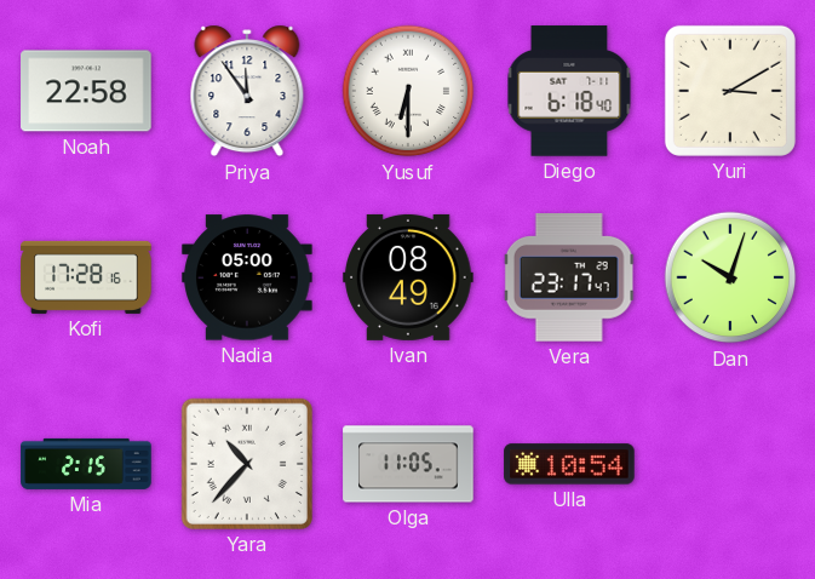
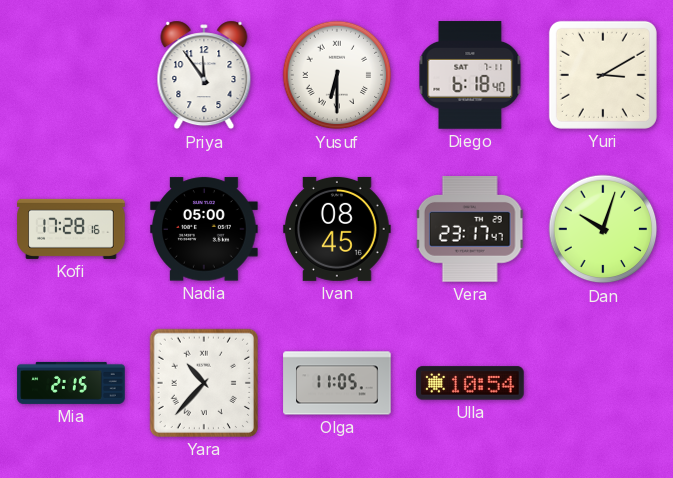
Noah: 22:58 -> none
Ivan: 08:49 -> 08:45
